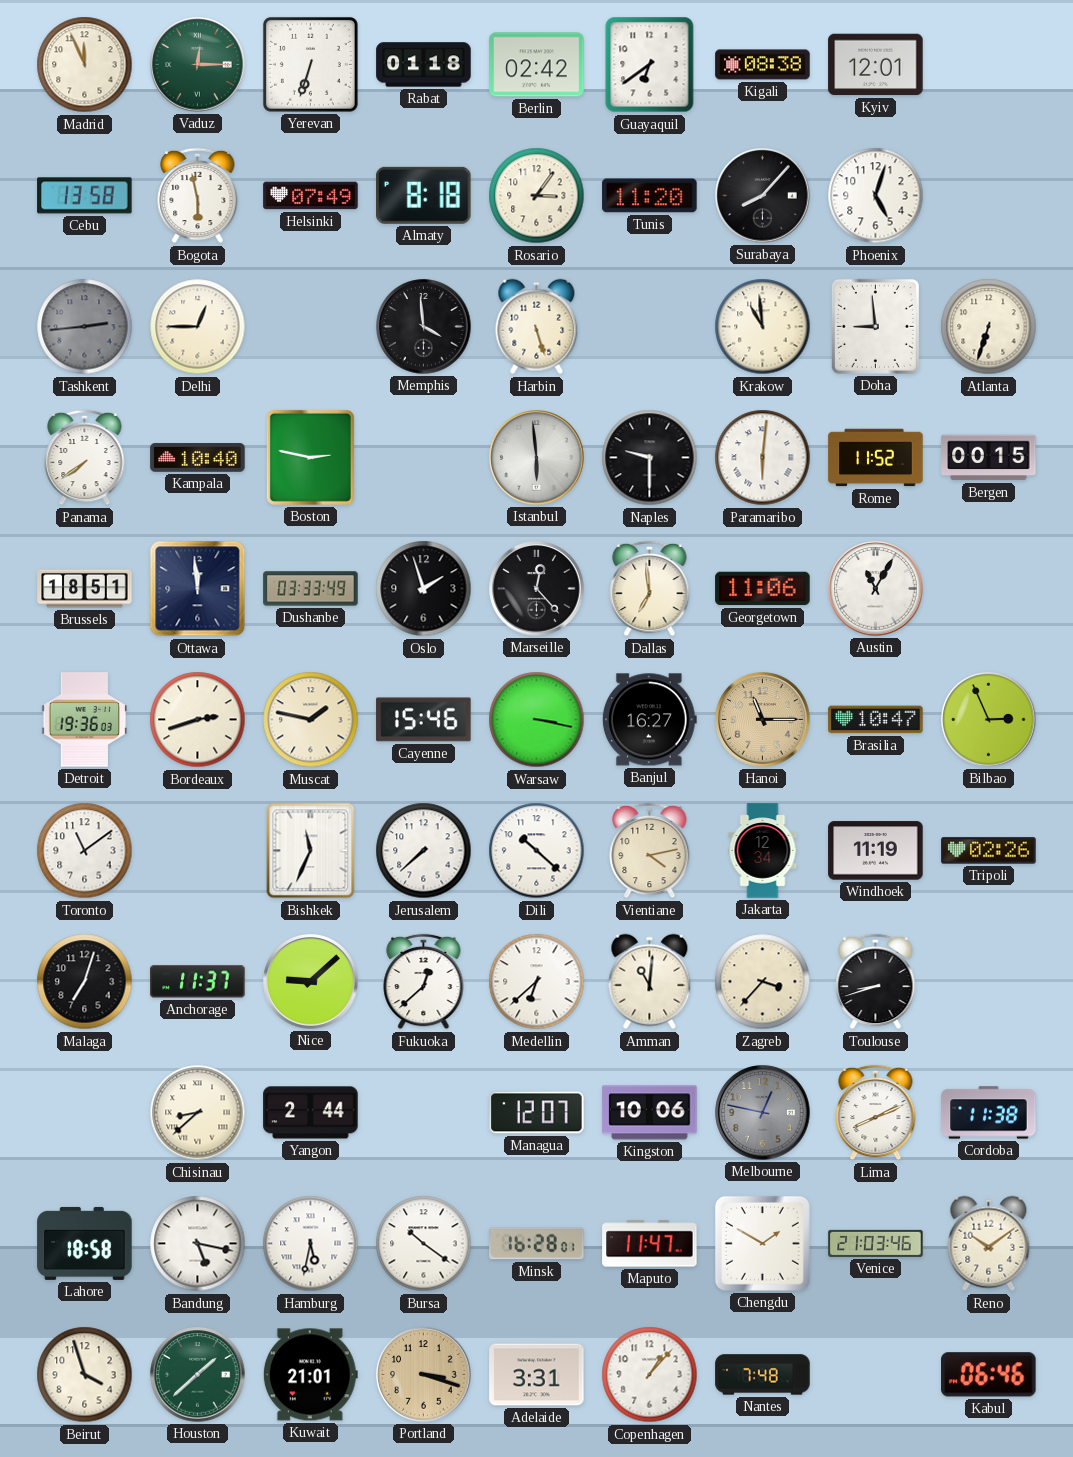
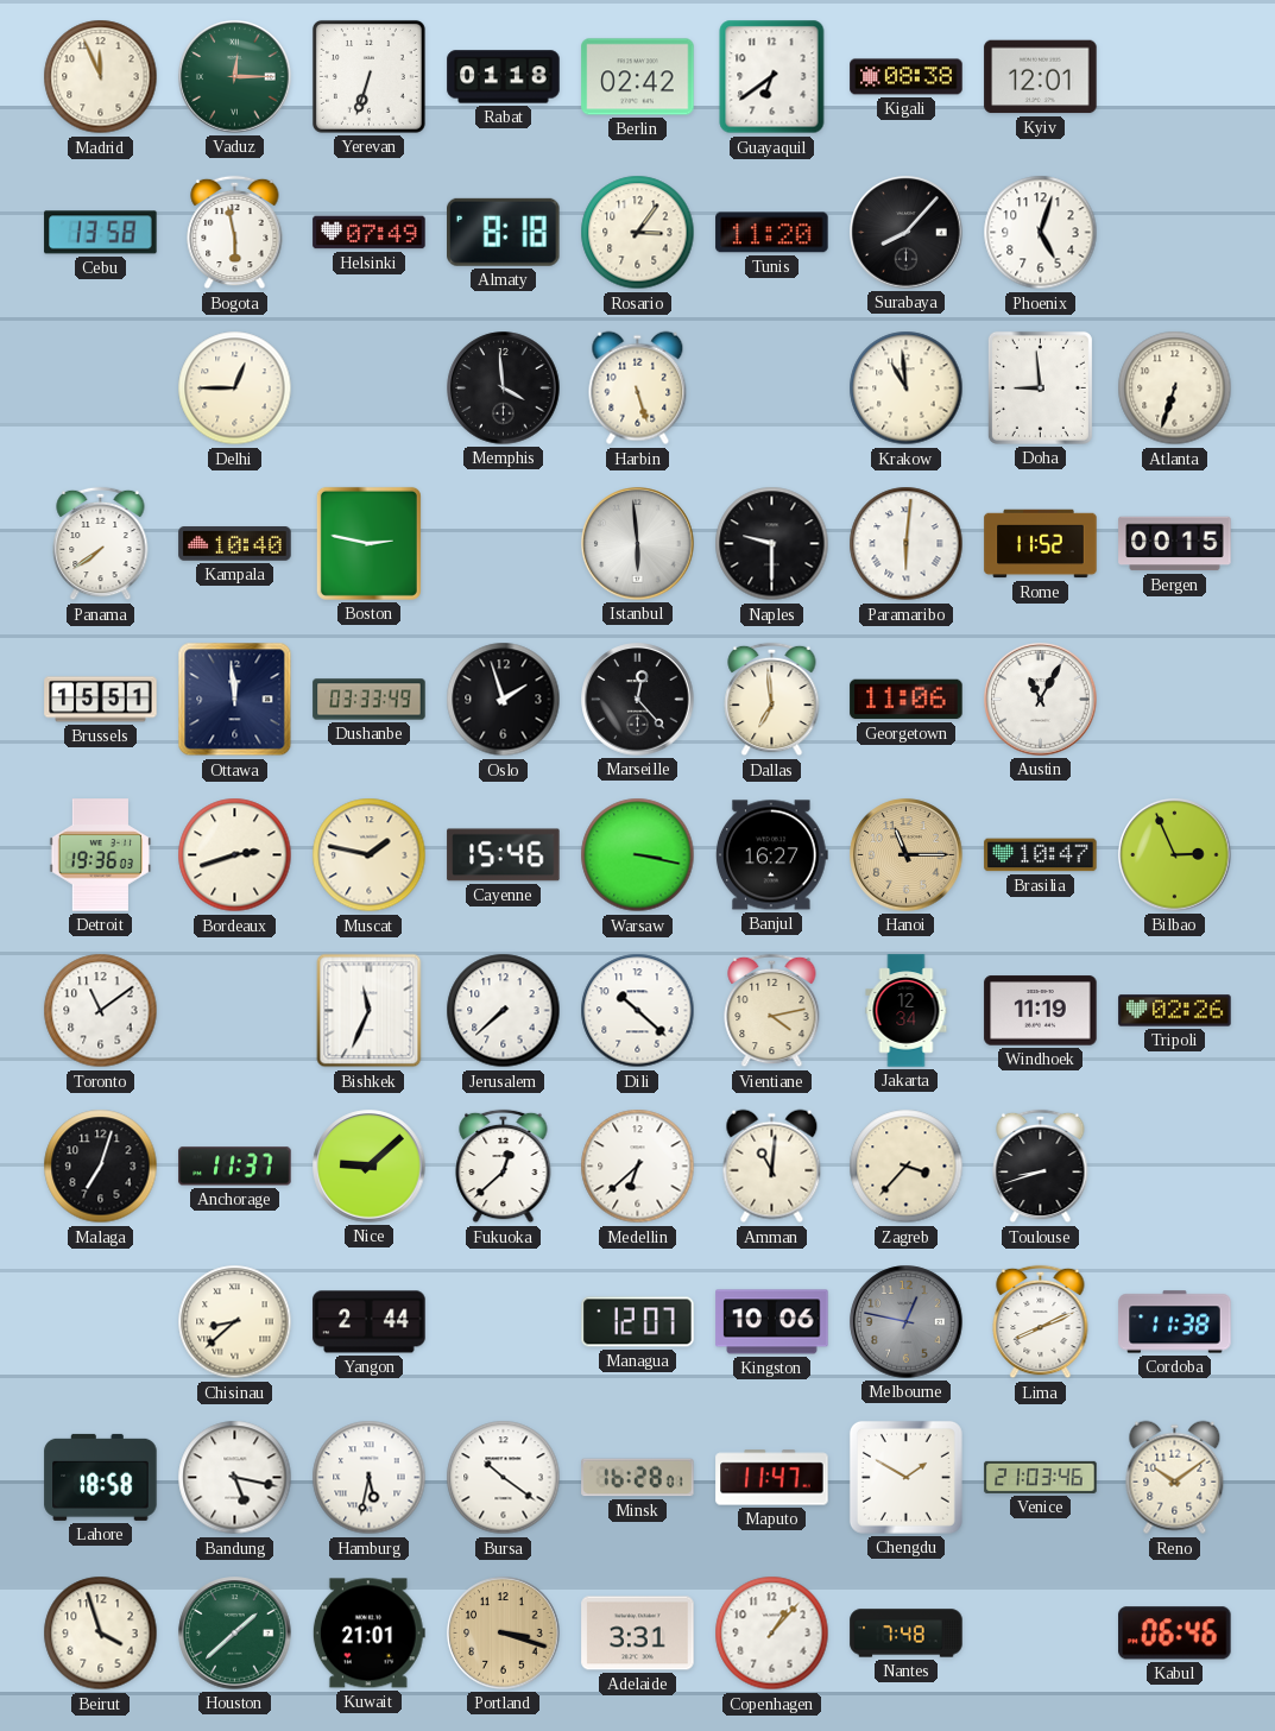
Tashkent: 2:44 -> none
Brussels: 18:51 -> 15:51
